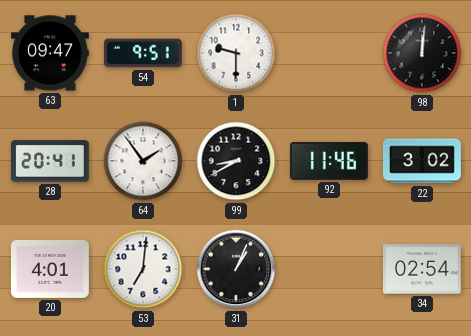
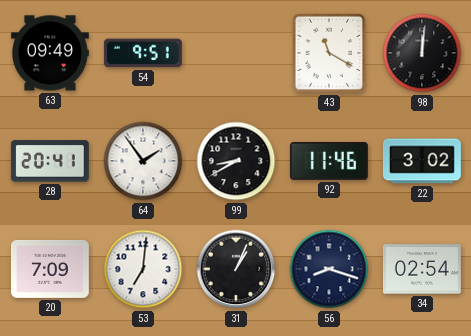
63: 09:47 -> 09:49
1: 9:30 -> none
43: none -> 11:20
20: 4:01 -> 7:09
56: none -> 8:18
